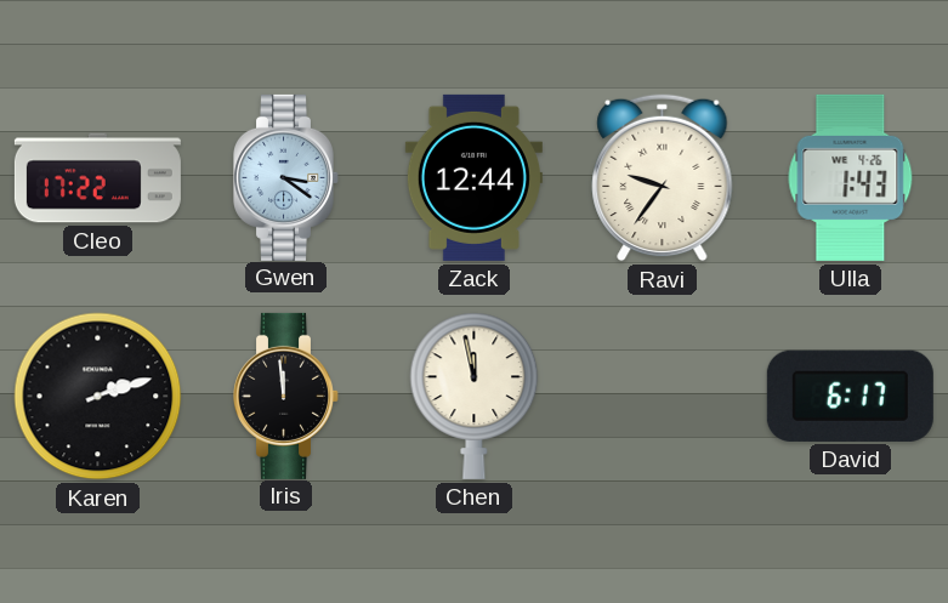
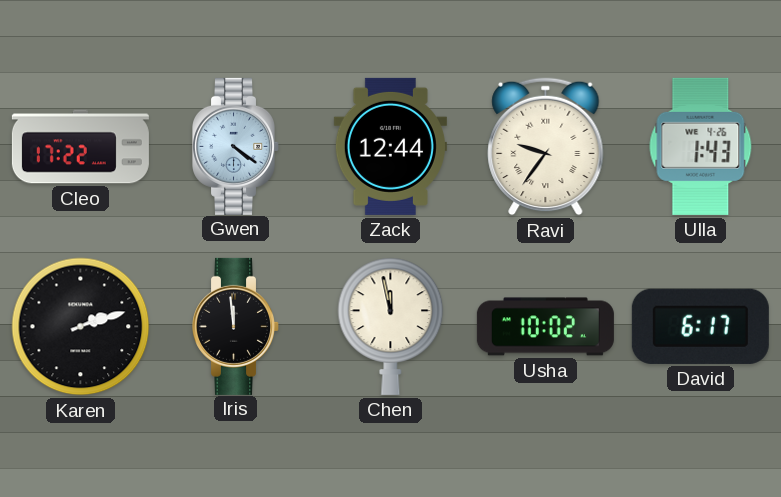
Gwen: 3:21 -> 4:21
Usha: none -> 10:02
